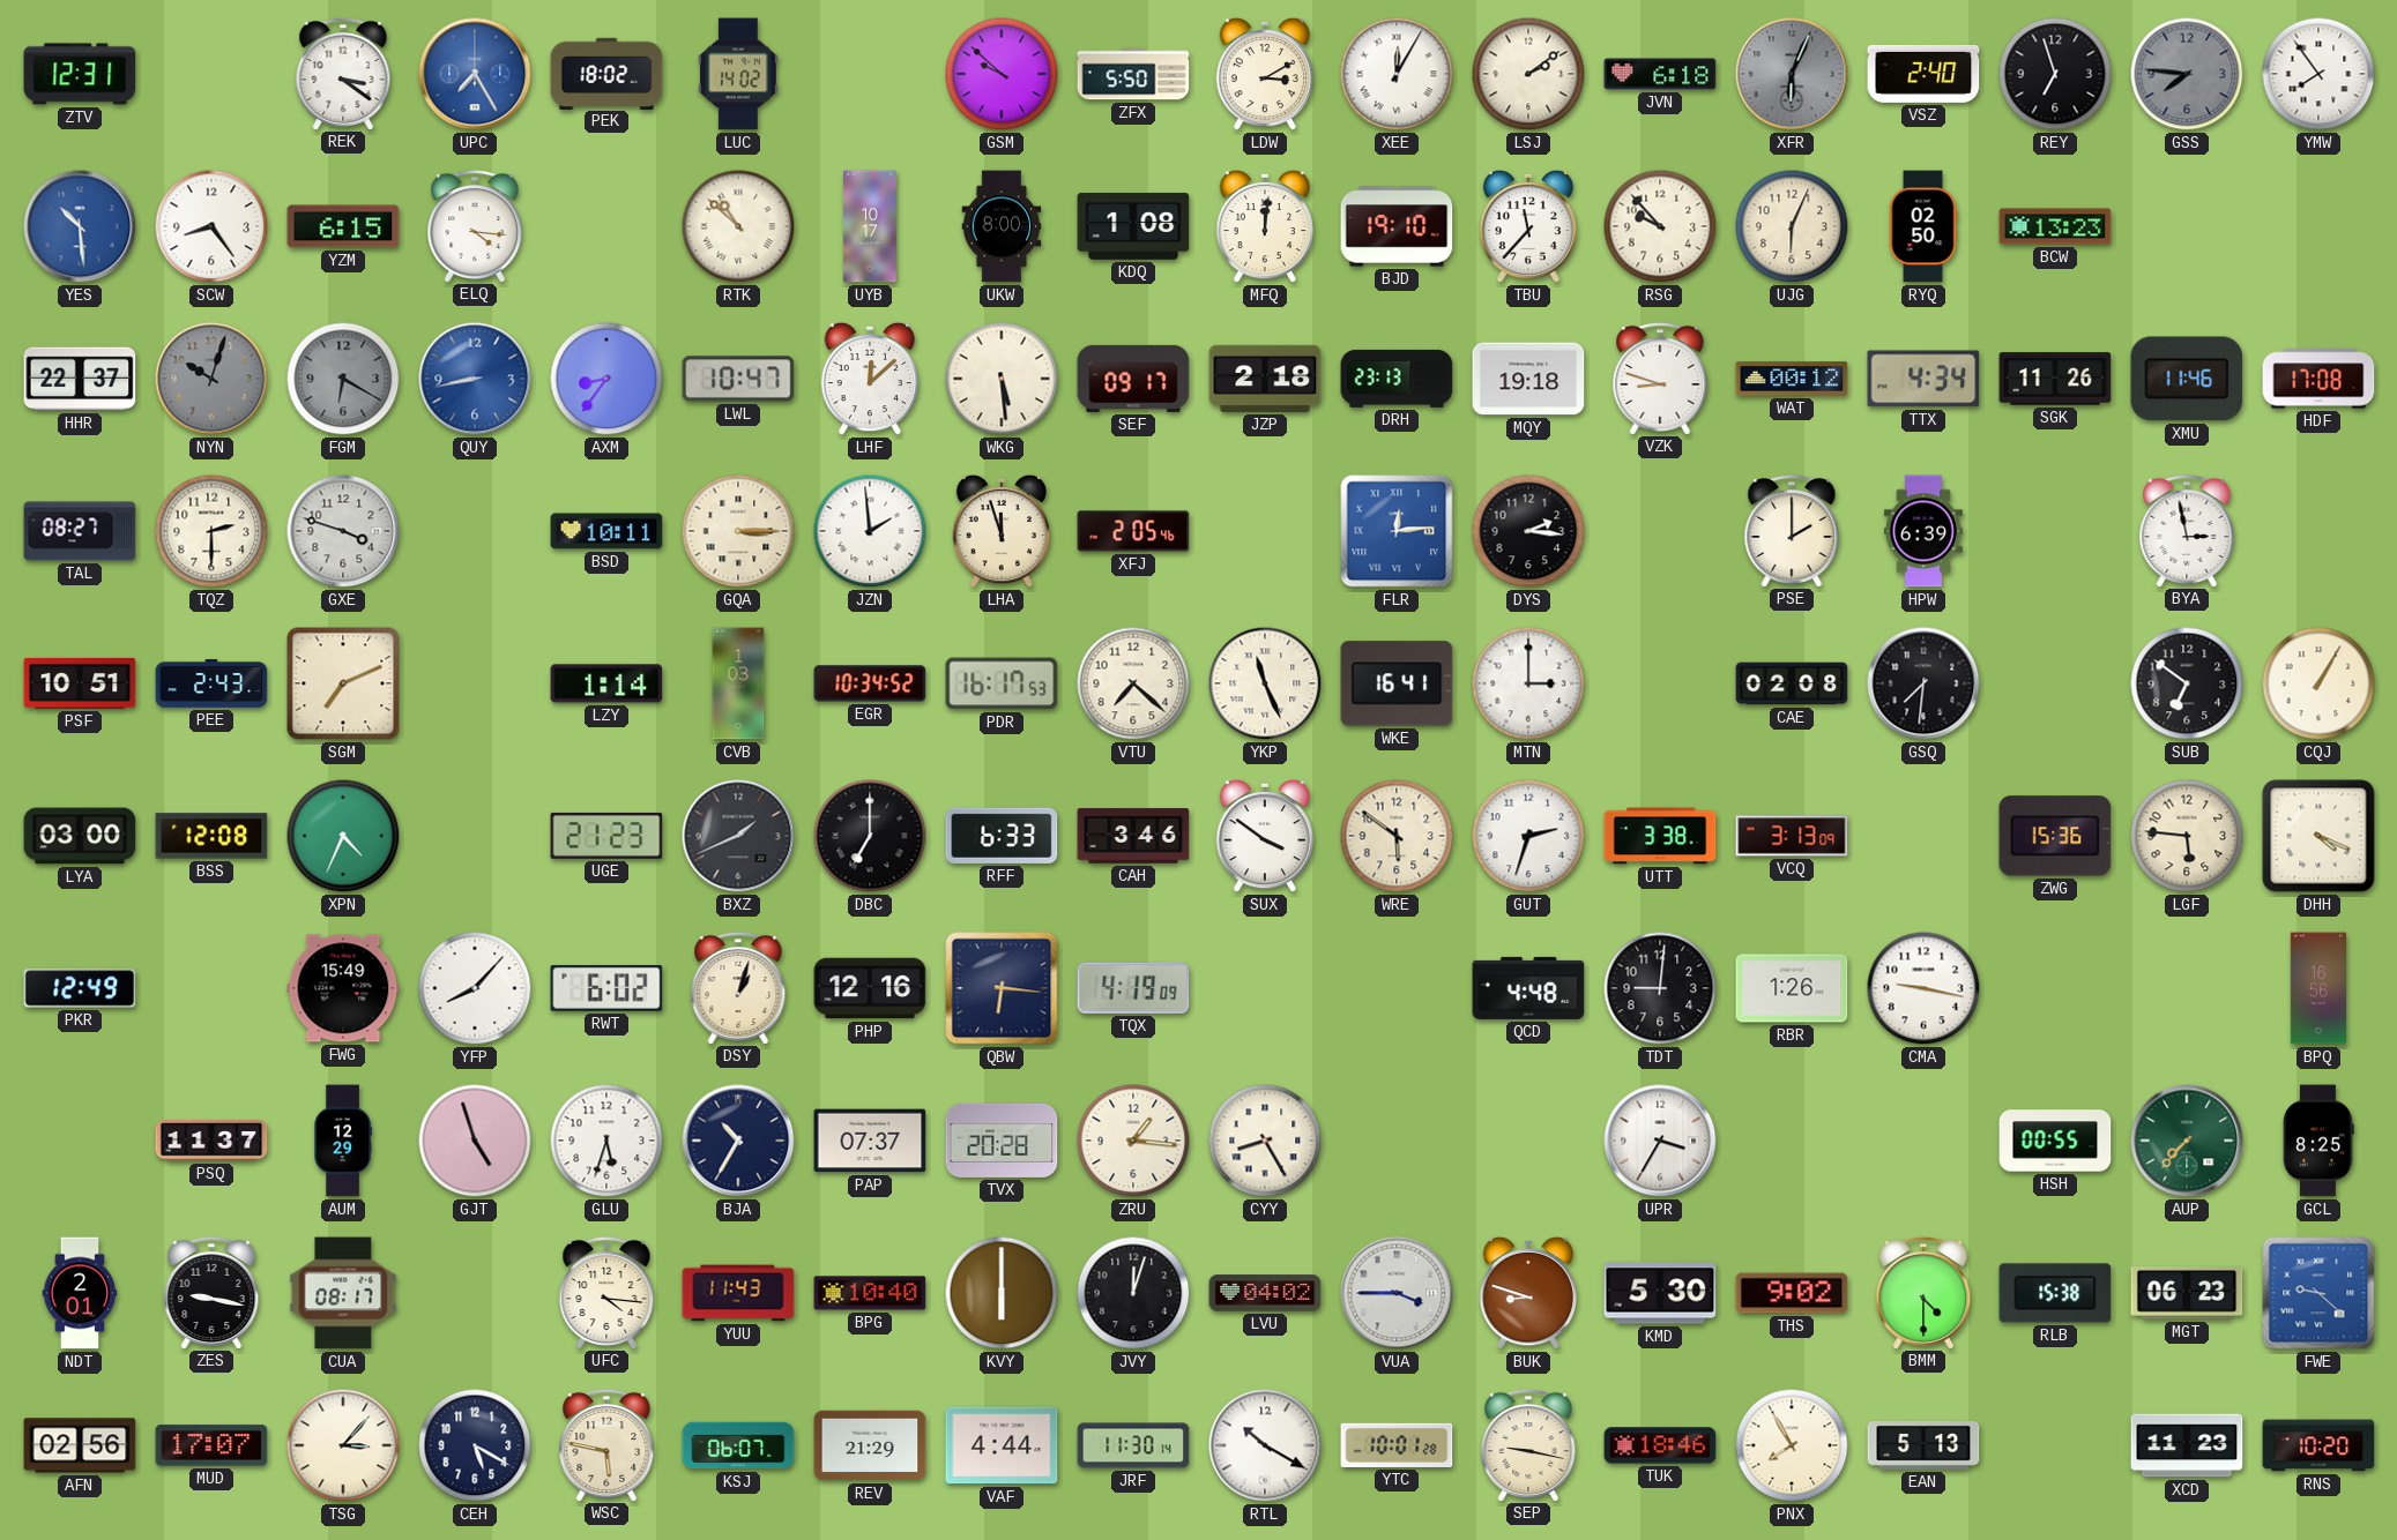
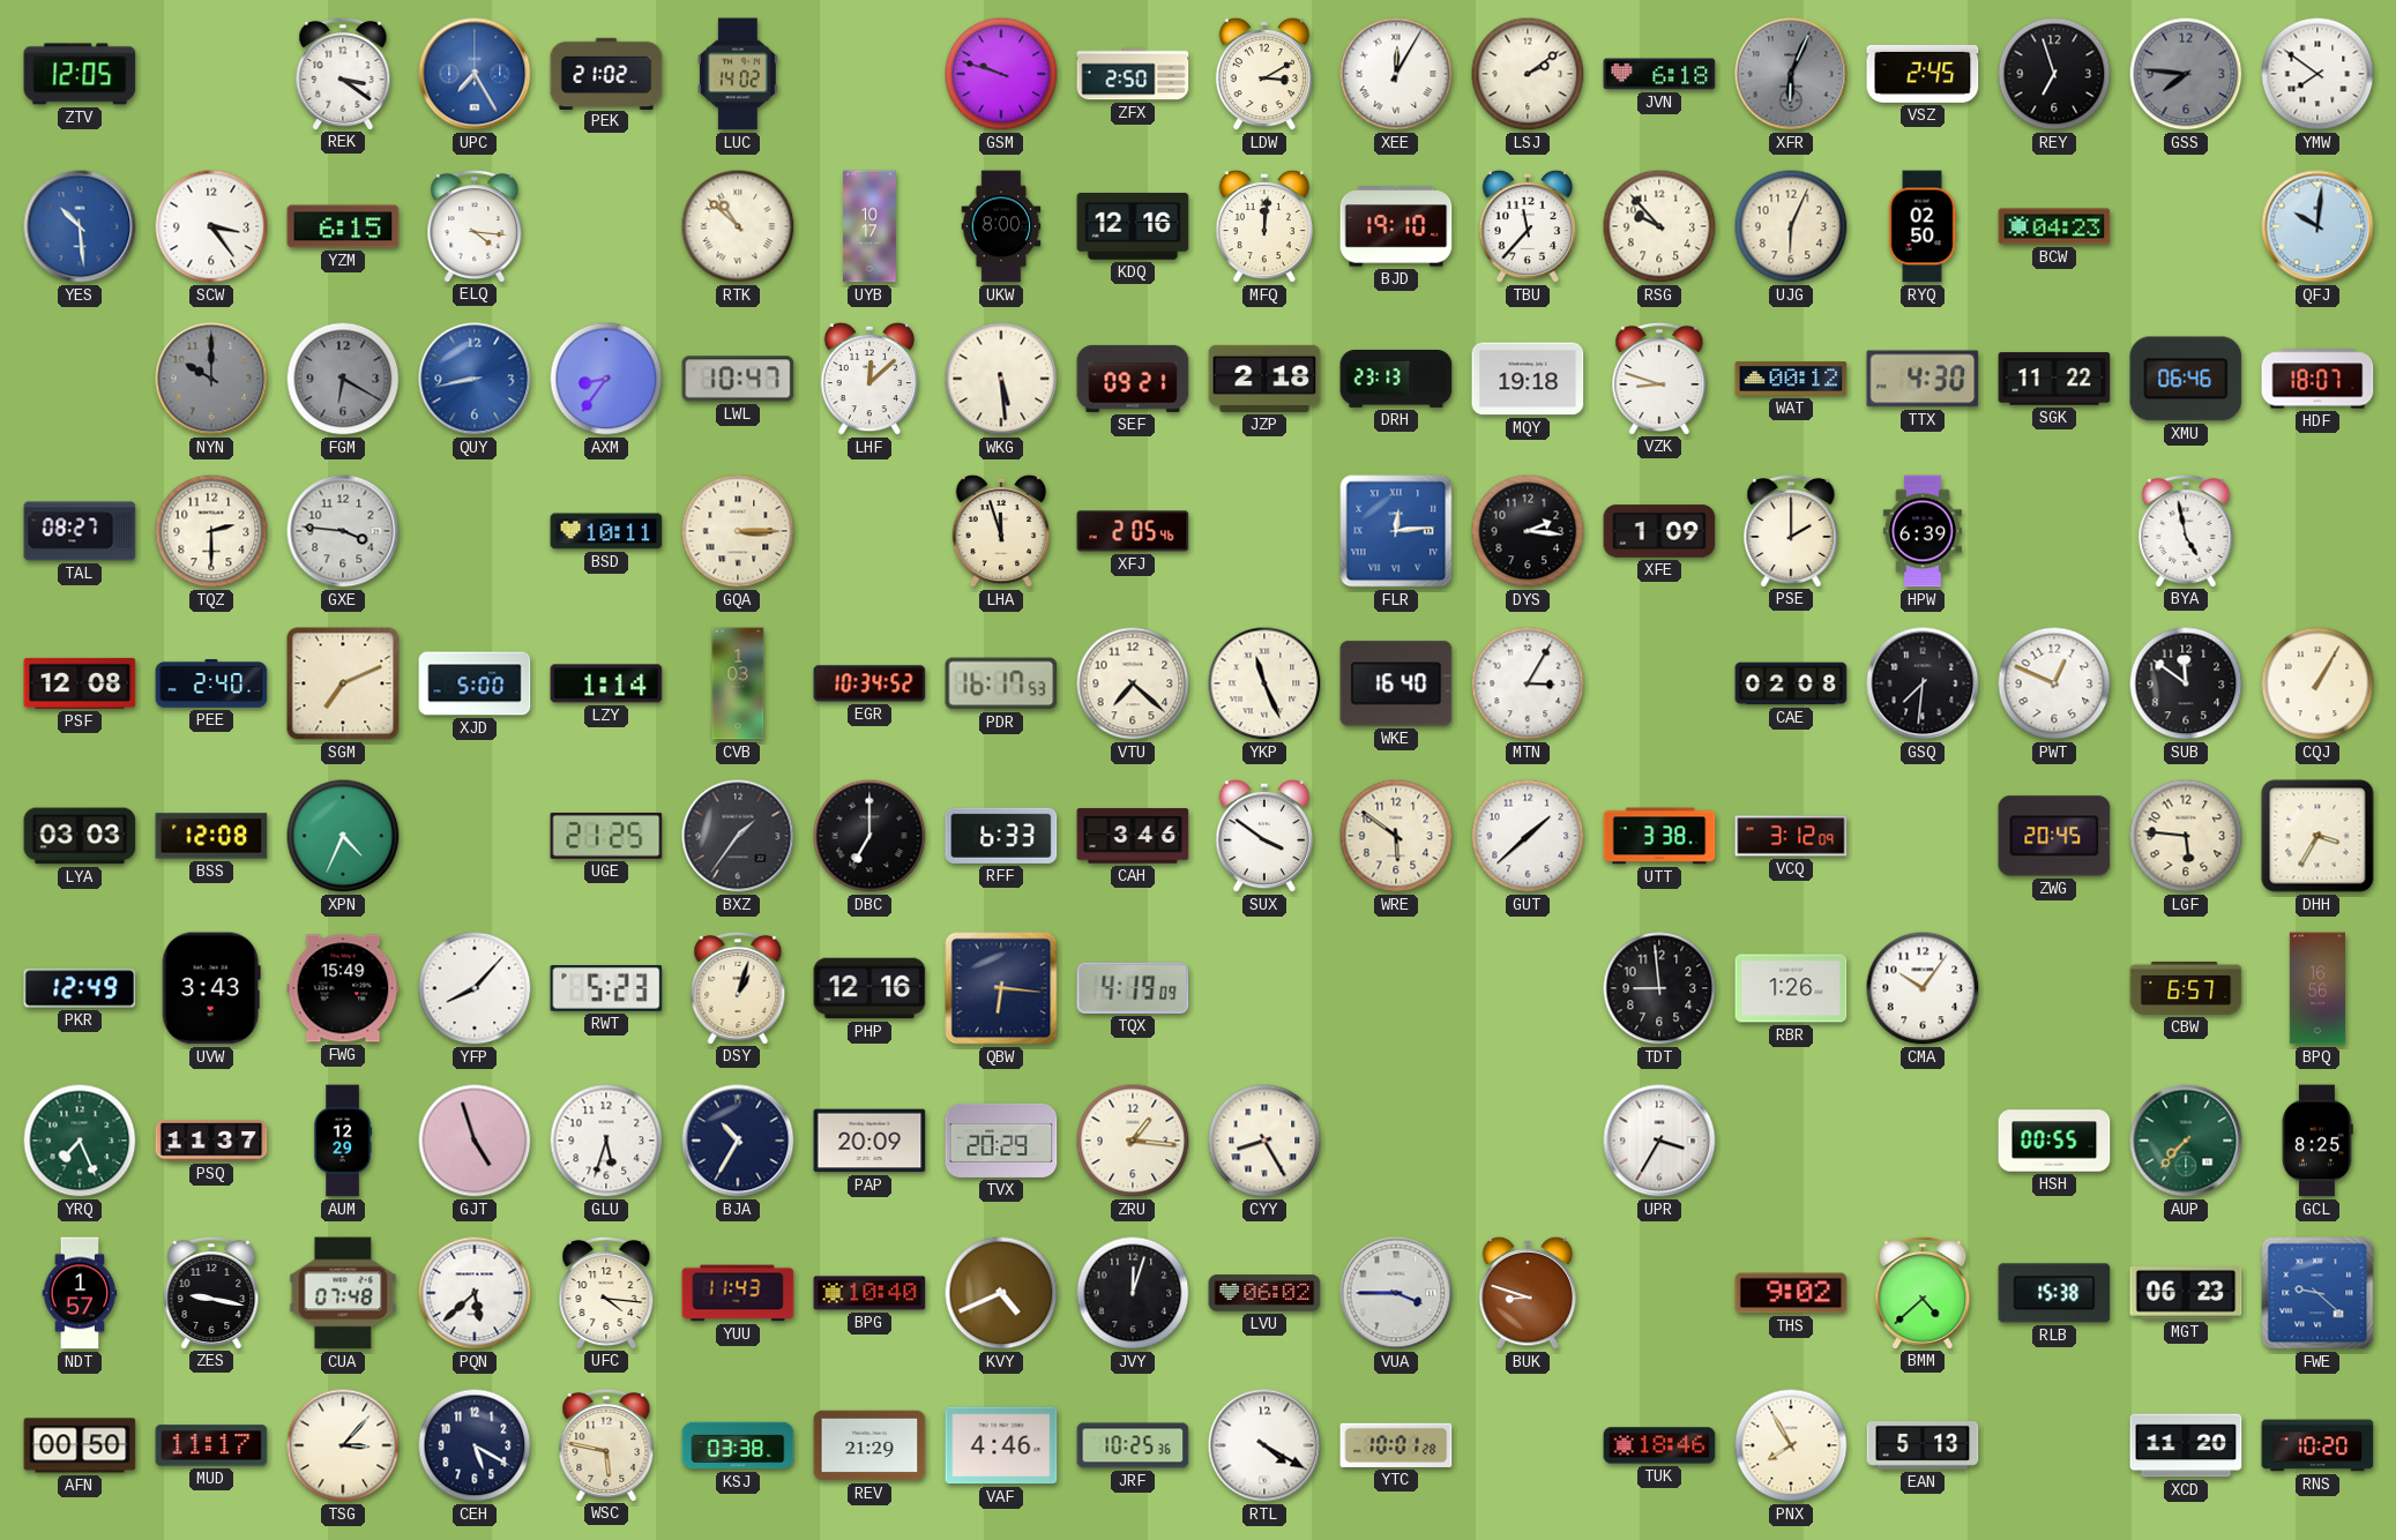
ZTV: 12:31 -> 12:05
PEK: 18:02 -> 21:02
GSM: 9:52 -> 9:48
ZFX: 5:50 -> 2:50
VSZ: 2:40 -> 2:45
YMW: 7:54 -> 7:51
SCW: 8:24 -> 3:24
KDQ: 1:08 -> 12:16
BCW: 13:23 -> 04:23
QFJ: none -> 10:01
HHR: 22:37 -> none
NYN: 10:03 -> 10:00
SEF: 09:17 -> 09:21
TTX: 4:34 -> 4:30
SGK: 11:26 -> 11:22
XMU: 11:46 -> 06:46
HDF: 17:08 -> 18:07
GXE: 3:48 -> 3:46
JZN: 1:59 -> none
XFE: none -> 1:09
BYA: 2:58 -> 4:58
PSF: 10:51 -> 12:08
PEE: 2:43 -> 2:40
XJD: none -> 5:00
WKE: 16:41 -> 16:40
MTN: 3:00 -> 3:05
PWT: none -> 12:49
SUB: 6:51 -> 11:51
LYA: 03:00 -> 03:03
UGE: 21:23 -> 21:25
BXZ: 1:41 -> 1:36
GUT: 2:33 -> 1:38
VCQ: 3:13 -> 3:12
ZWG: 15:36 -> 20:45
DHH: 4:19 -> 3:35
UVW: none -> 3:43
RWT: 6:02 -> 5:23
QCD: 4:48 -> none
TDT: 9:01 -> 8:59
CMA: 9:17 -> 10:06
CBW: none -> 6:57
YRQ: none -> 7:26
PAP: 07:37 -> 20:09
TVX: 20:28 -> 20:29
NDT: 2:01 -> 1:57
CUA: 08:17 -> 07:48
PQN: none -> 5:38
KVY: 6:00 -> 4:41
LVU: 04:02 -> 06:02
KMD: 5:30 -> none
BMM: 4:30 -> 4:38
AFN: 02:56 -> 00:50
MUD: 17:07 -> 11:17
KSJ: 06:07 -> 03:38
VAF: 4:44 -> 4:46
JRF: 11:30 -> 10:25
RTL: 10:20 -> 4:20
SEP: 9:17 -> none
XCD: 11:23 -> 11:20
